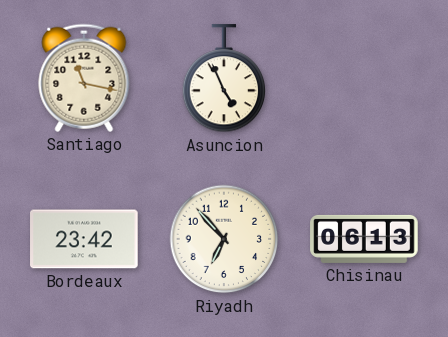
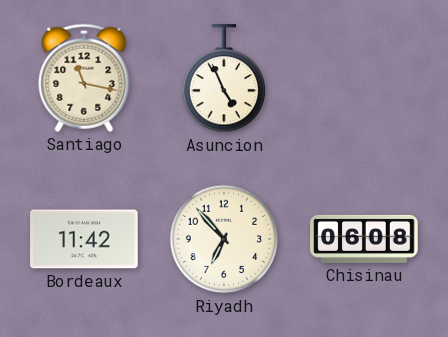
Bordeaux: 23:42 -> 11:42
Chisinau: 06:13 -> 06:08
